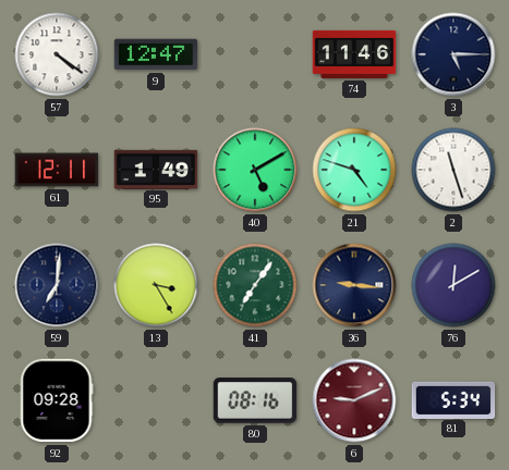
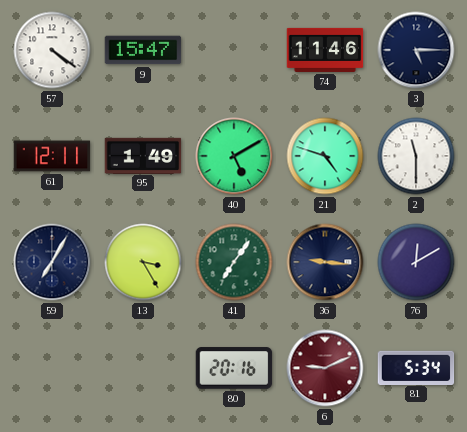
9: 12:47 -> 15:47
2: 11:27 -> 11:30
59: 7:01 -> 7:05
92: 09:28 -> none
80: 08:16 -> 20:16
